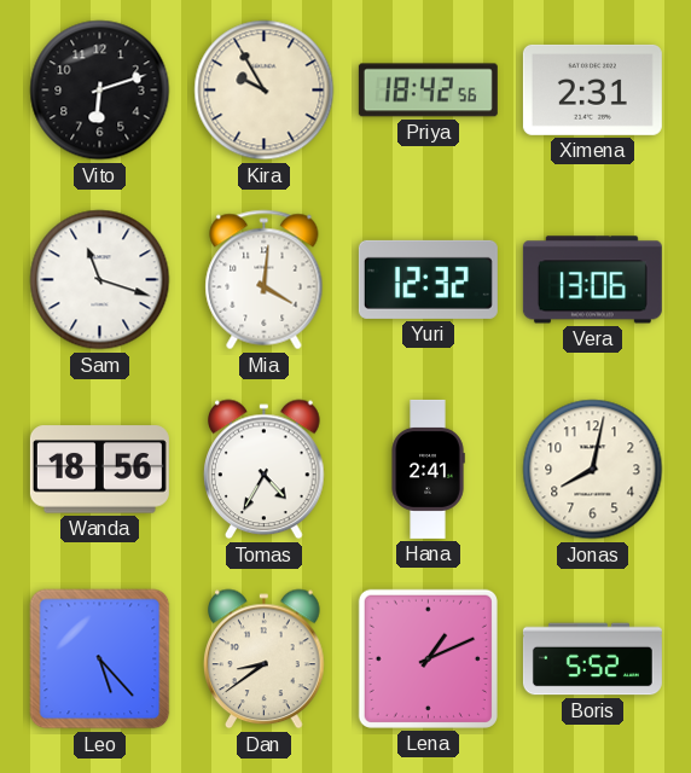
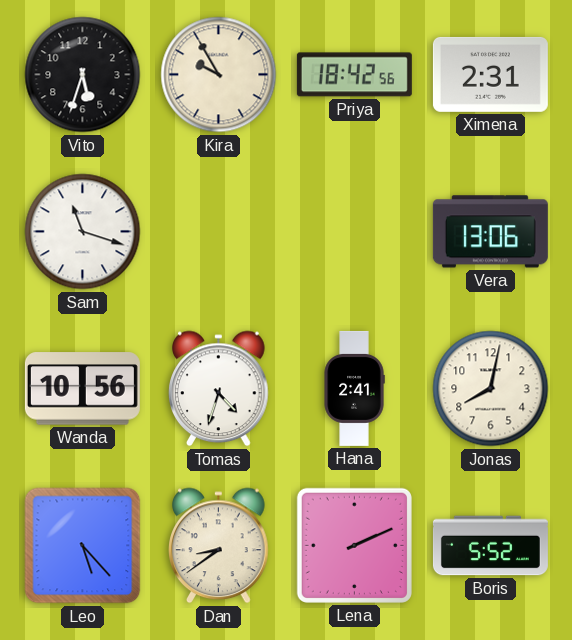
Vito: 6:12 -> 5:33
Mia: 4:01 -> none
Yuri: 12:32 -> none
Wanda: 18:56 -> 10:56
Tomas: 4:35 -> 4:33
Lena: 1:11 -> 2:11
